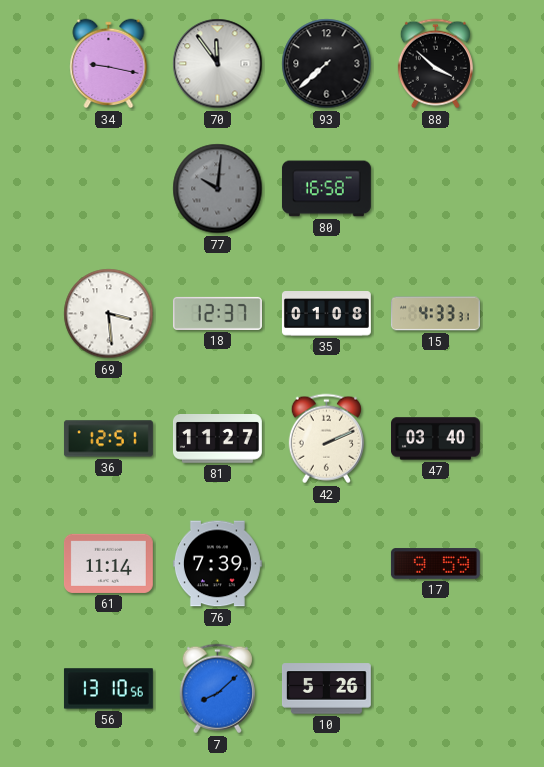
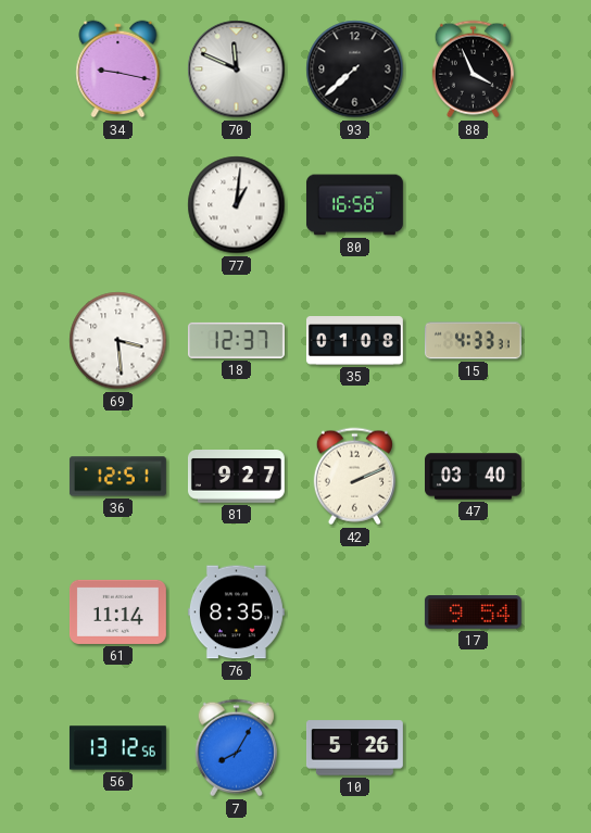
70: 11:54 -> 11:49
88: 3:52 -> 3:56
77: 10:01 -> 1:01
77 dial: grey -> white
81: 11:27 -> 9:27
76: 7:39 -> 8:35
17: 9:59 -> 9:54
56: 13:10 -> 13:12
7: 8:08 -> 8:05
